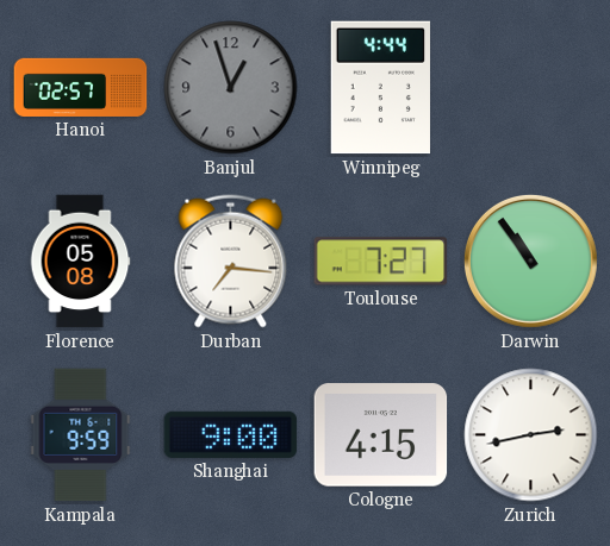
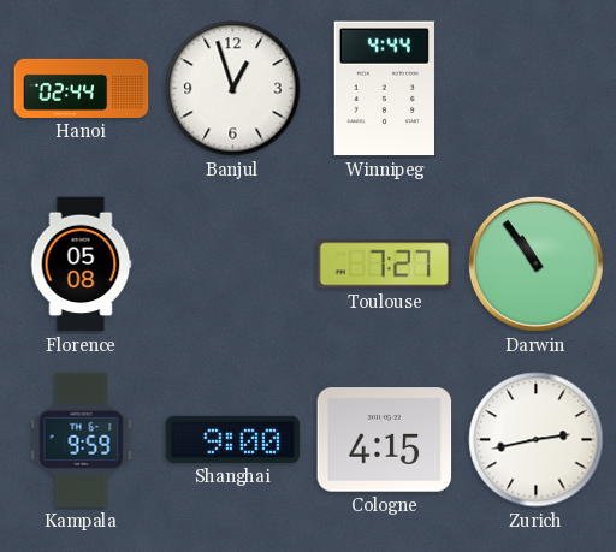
Hanoi: 02:57 -> 02:44
Banjul dial: grey -> white
Durban: 7:16 -> none
